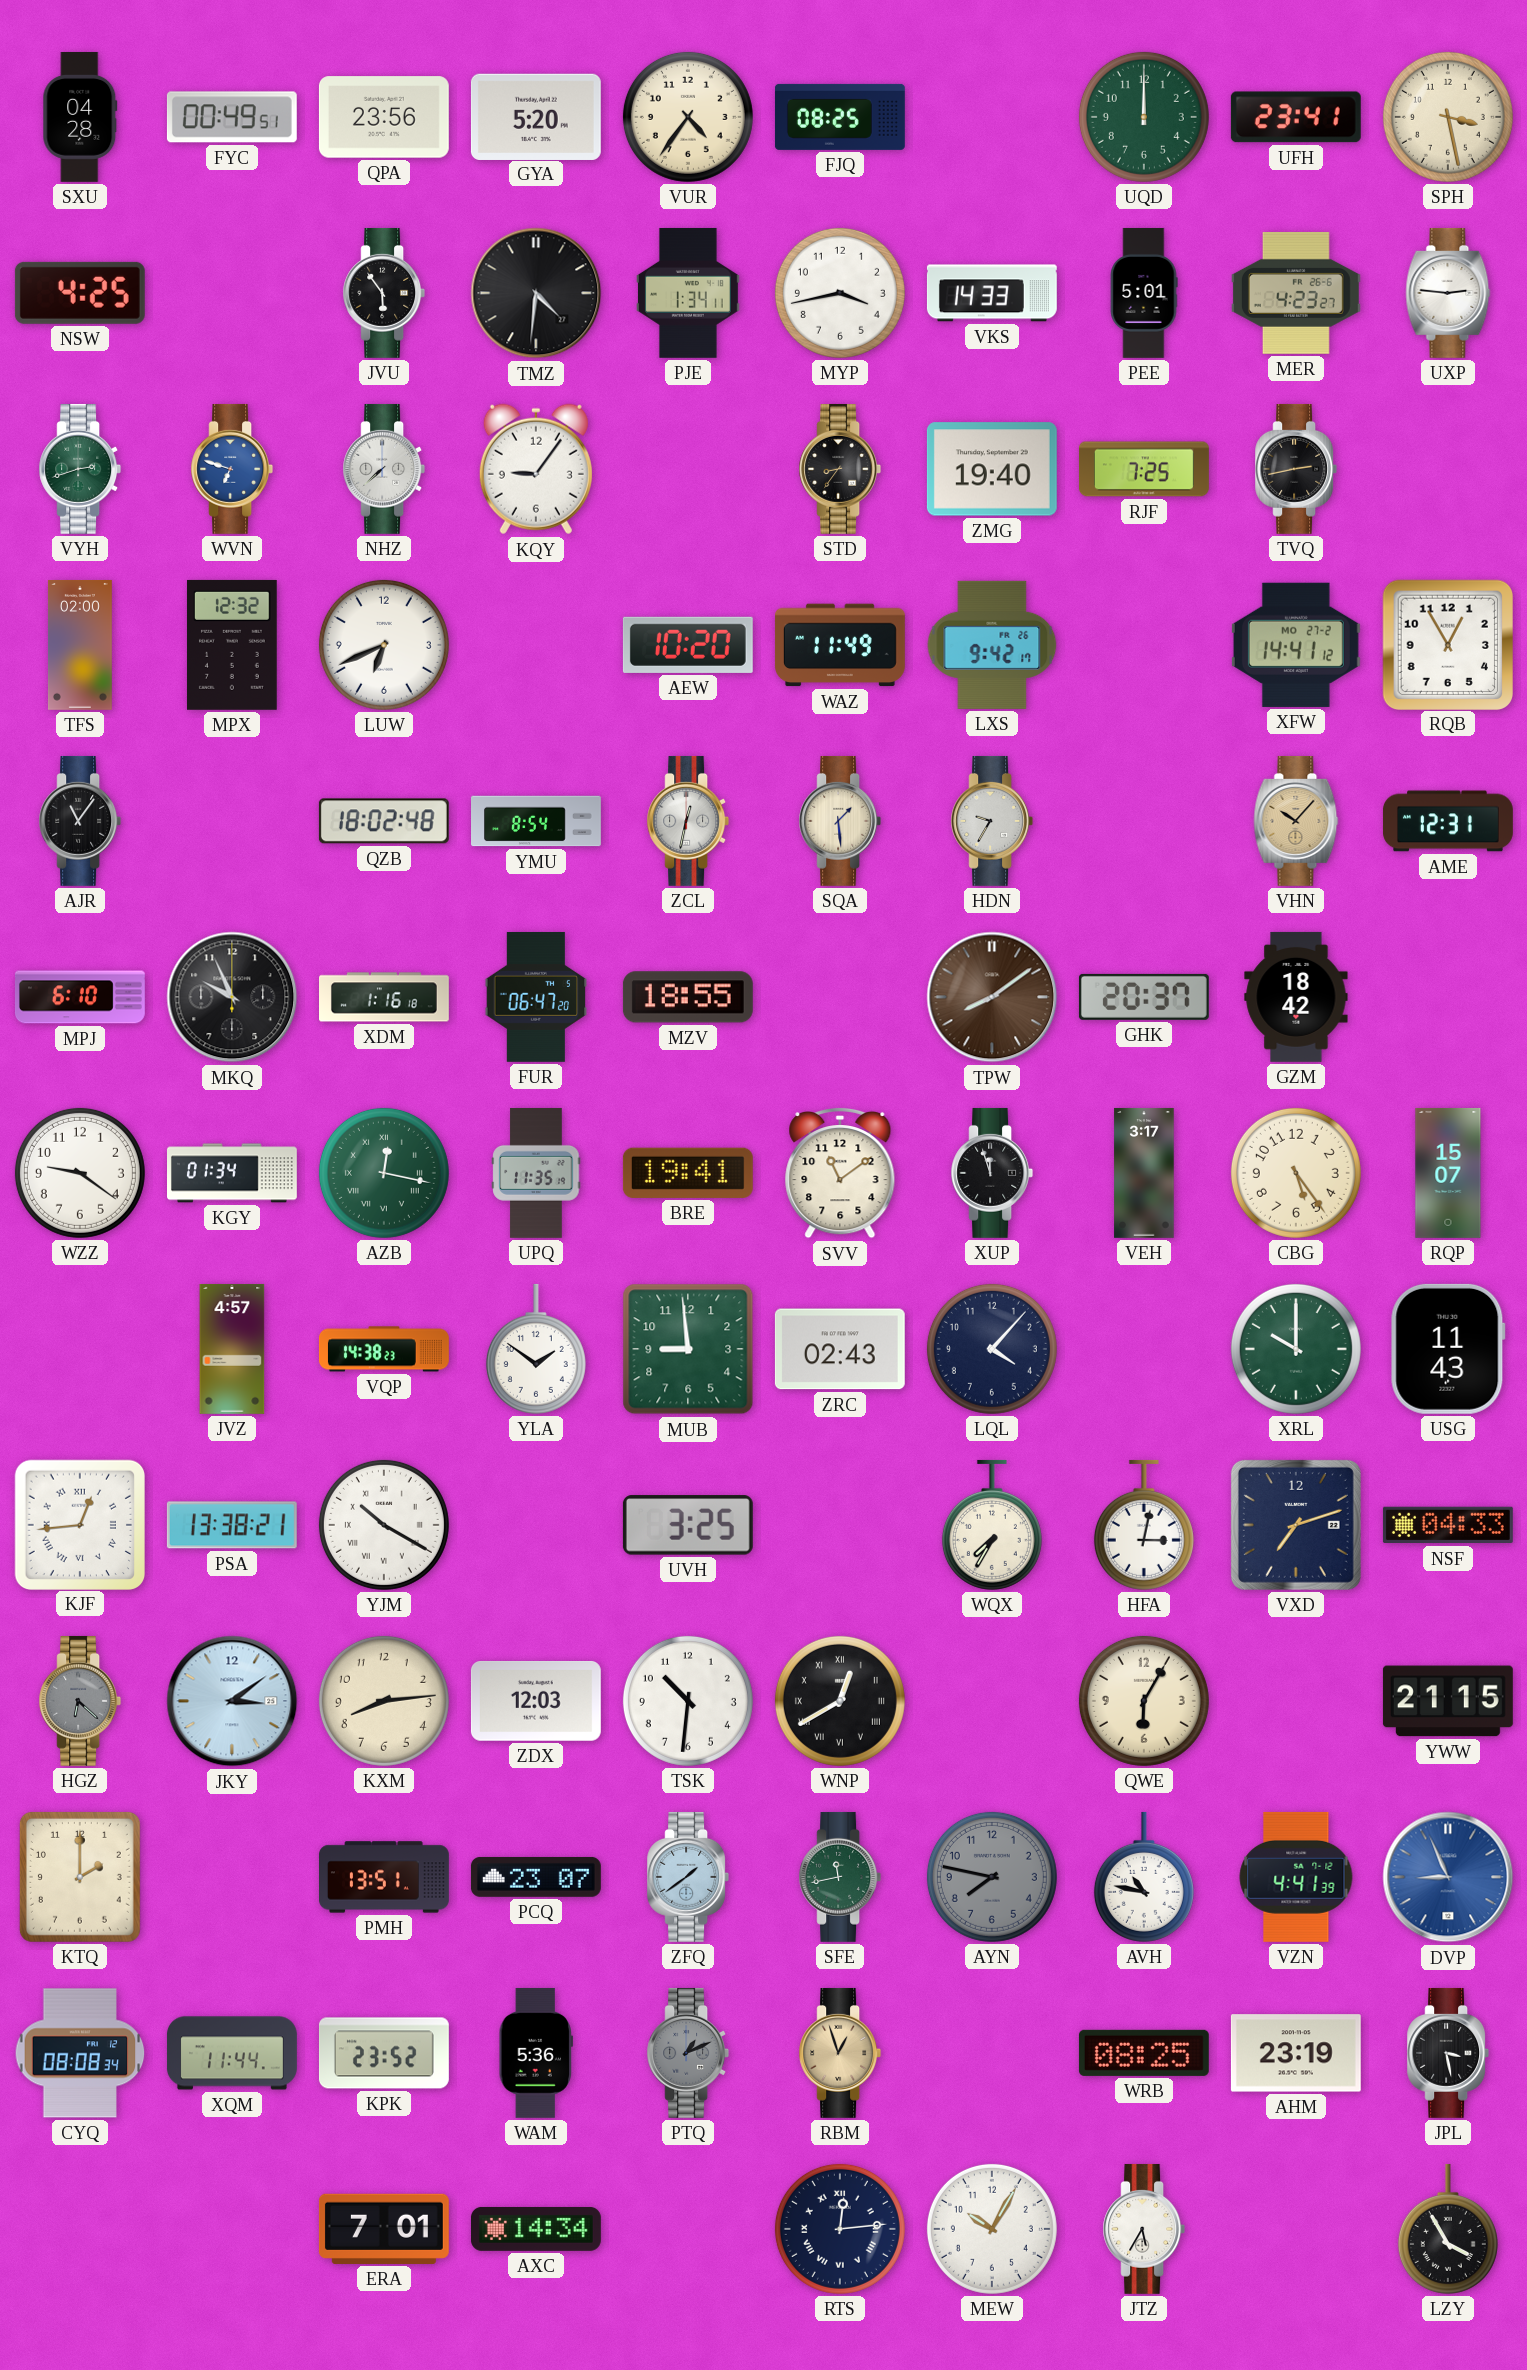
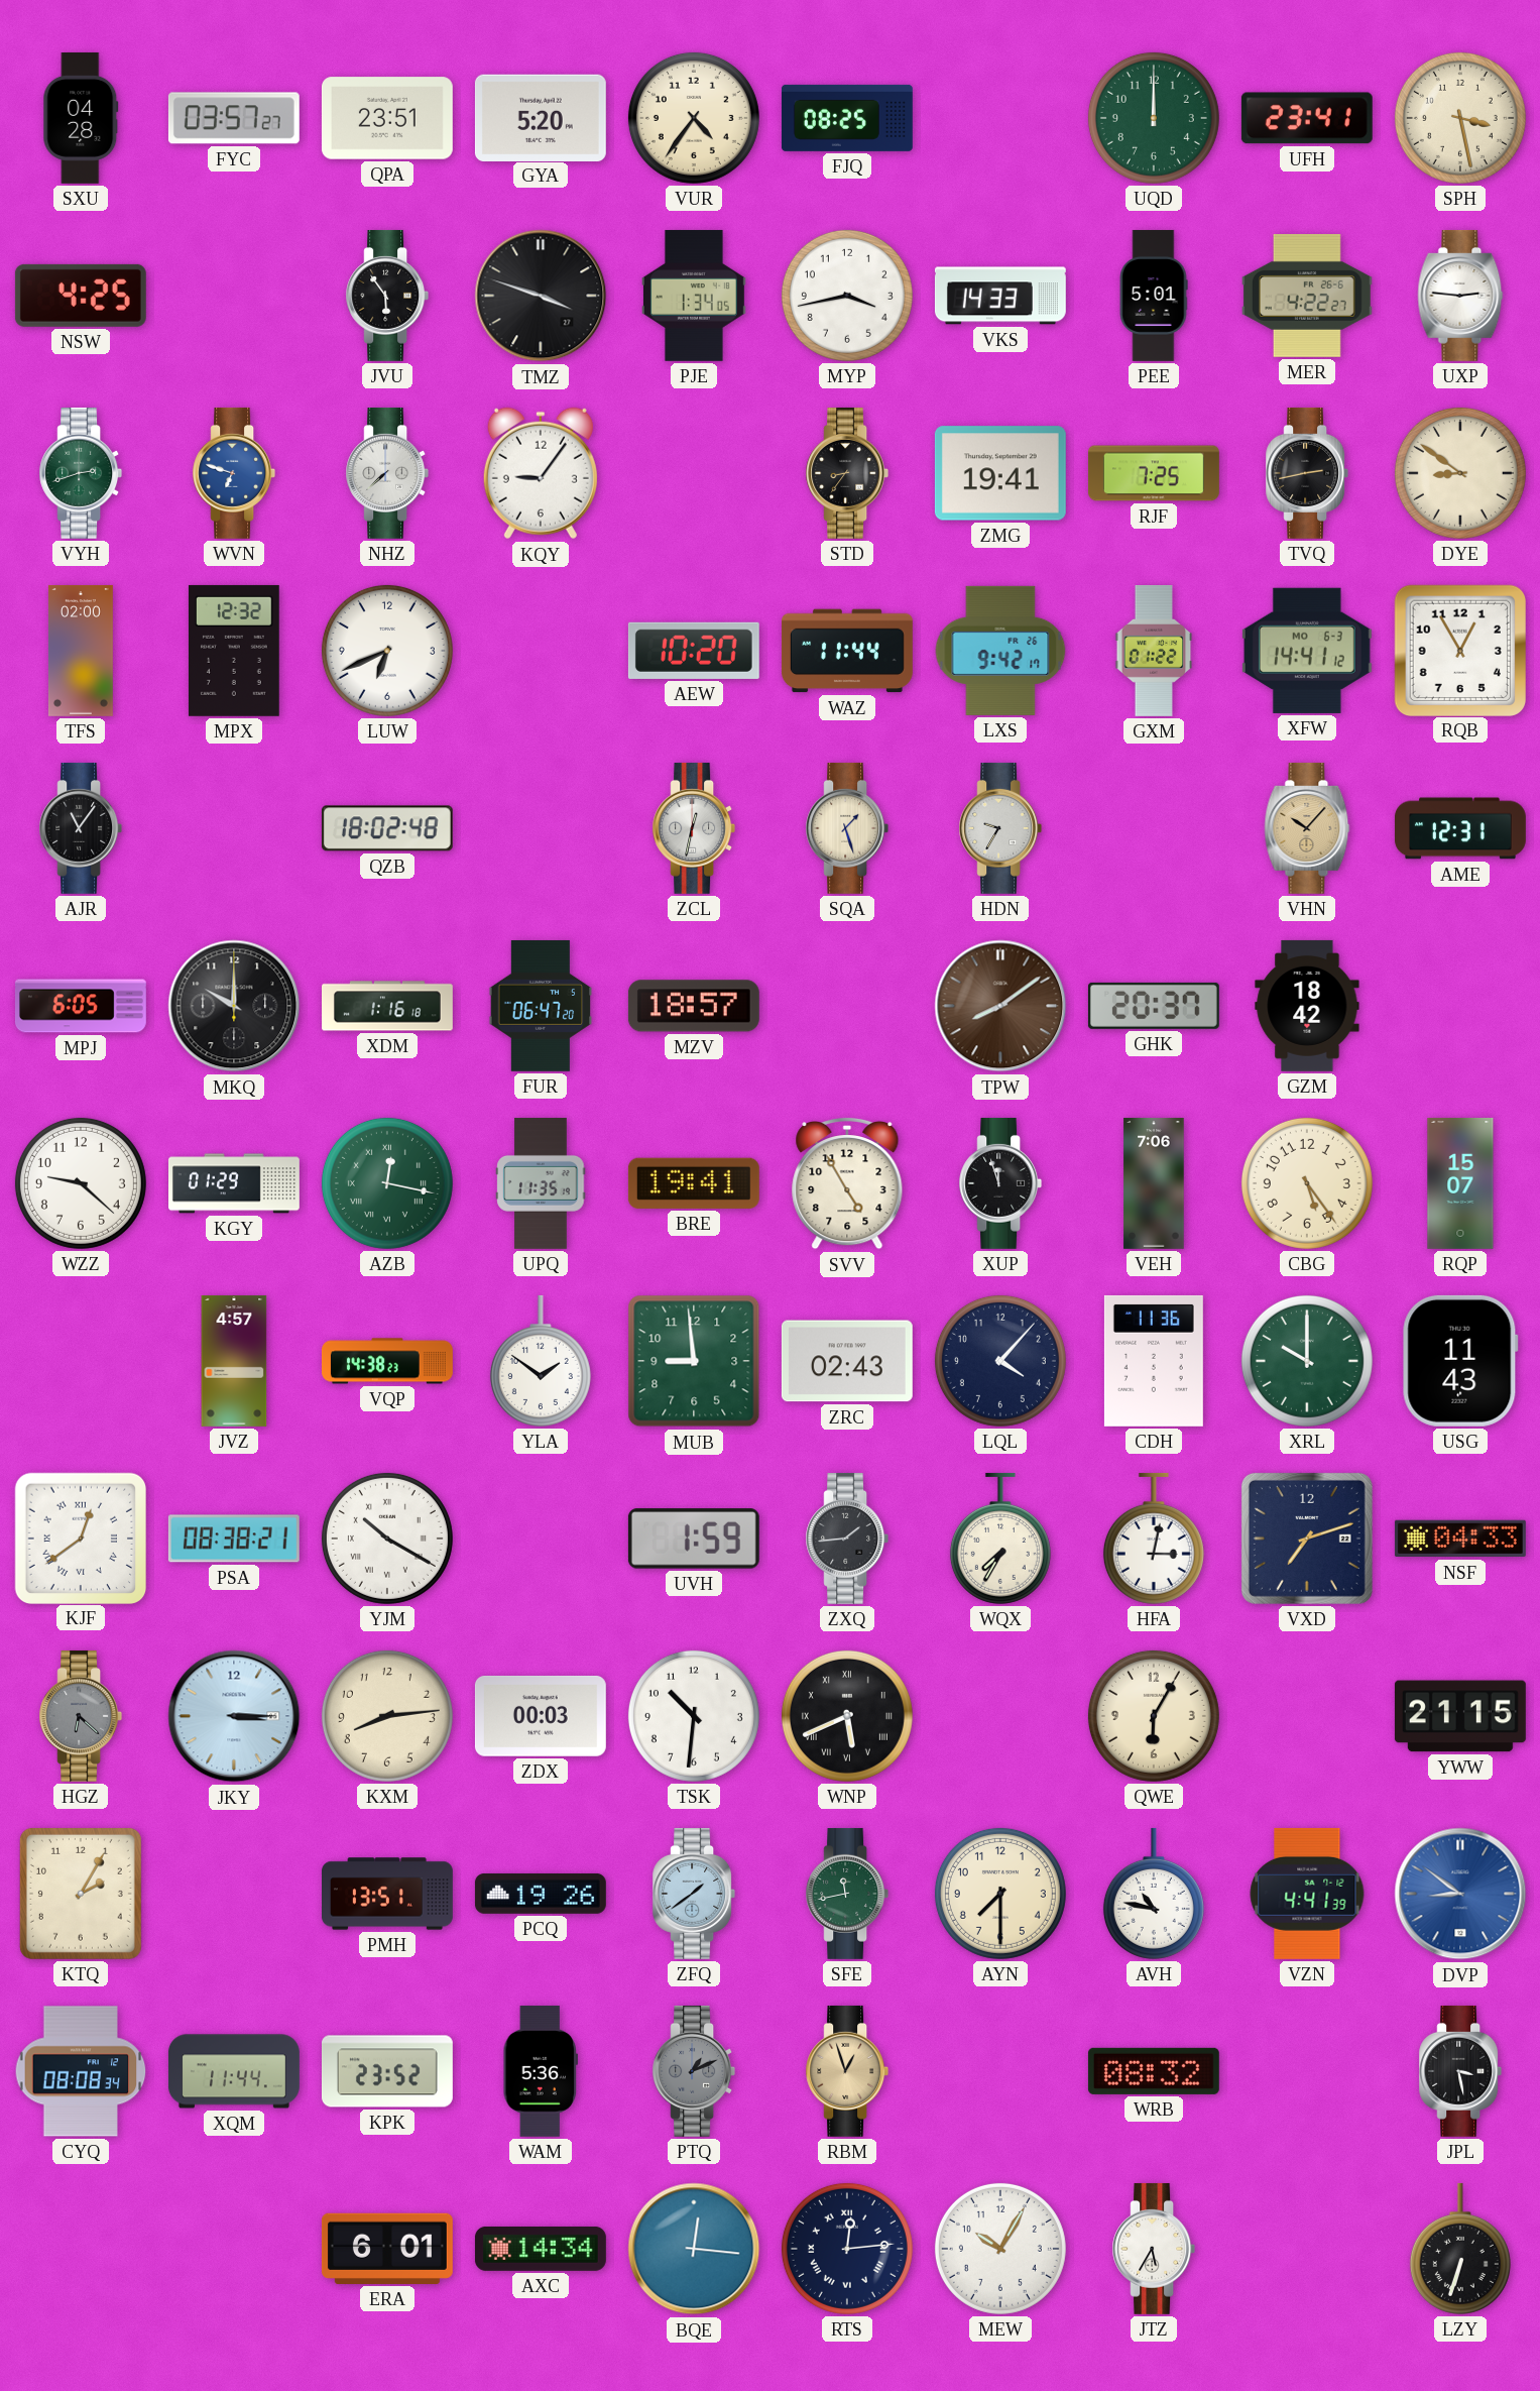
FYC: 00:49 -> 03:57
QPA: 23:56 -> 23:51
TMZ: 4:31 -> 3:48
PJE: 1:34:11 -> 1:34:05
MER: 4:23 -> 4:22
ZMG: 19:40 -> 19:41
DYE: none -> 8:51
WAZ: 11:49 -> 11:44
GXM: none -> 01:22
XFW date: MO 27-2 -> MO 6-3
YMU: 8:54 -> none
SQA: 1:29 -> 1:27
MPJ: 6:10 -> 6:05
MKQ: 9:56 -> 10:00
MZV: 18:55 -> 18:57
WZZ: 9:21 -> 9:22
KGY: 01:34 -> 01:29
SVV: 11:09 -> 4:55
VEH: 3:17 -> 7:06
CDH: none -> 11:36
KJF: 12:44 -> 12:39
PSA: 13:38 -> 08:38
UVH: 3:25 -> 1:59
ZXQ: none -> 1:44
JKY: 3:09 -> 3:15
ZDX: 12:03 -> 00:03
WNP: 12:40 -> 5:41
KTQ: 2:00 -> 2:05
PCQ: 23:07 -> 19:26
AYN: 7:47 -> 7:30
AYN dial: grey -> cream
DVP: 8:56 -> 8:51
WRB: 08:25 -> 08:32
AHM: 23:19 -> none
ERA: 7:01 -> 6:01
BQE: none -> 12:16
LZY: 3:55 -> 6:33
